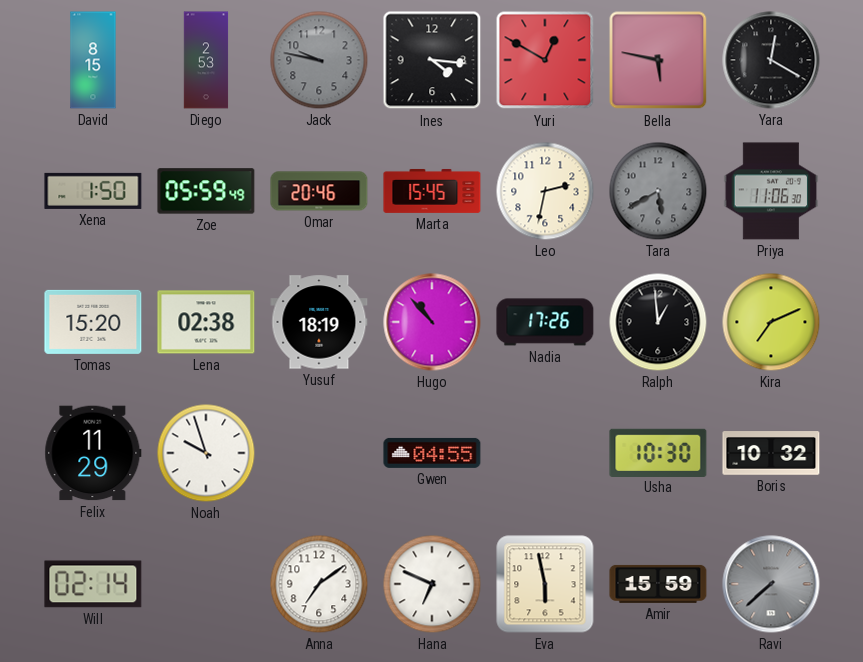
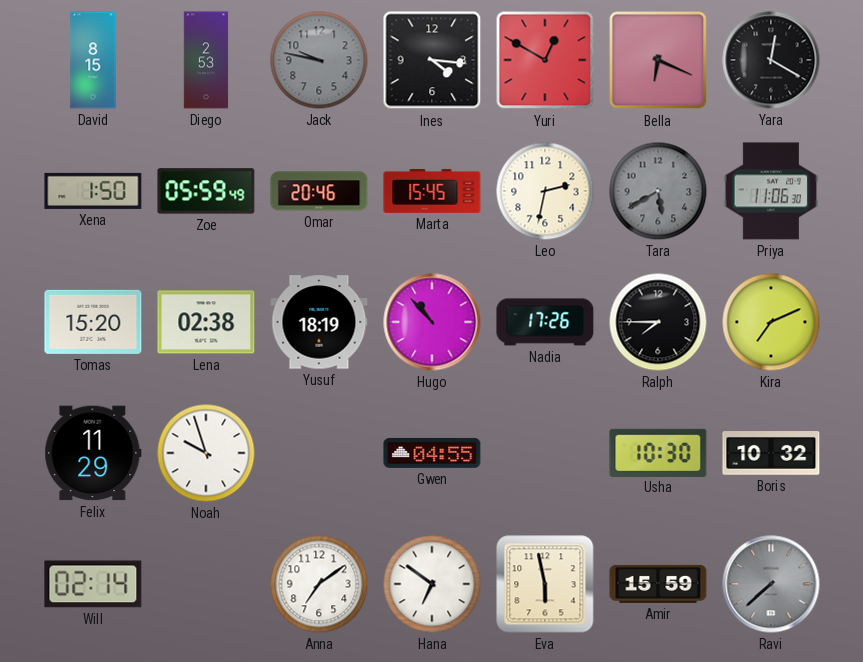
Bella: 5:47 -> 6:19
Ralph: 12:59 -> 7:45
Hana: 6:49 -> 6:51
